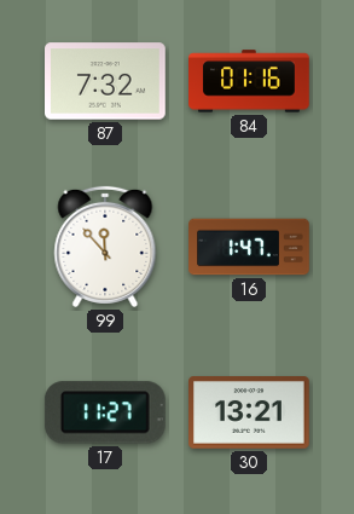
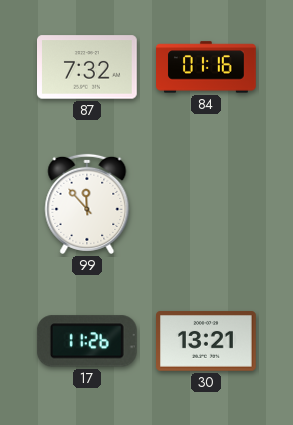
16: 1:47 -> none
17: 11:27 -> 11:26
